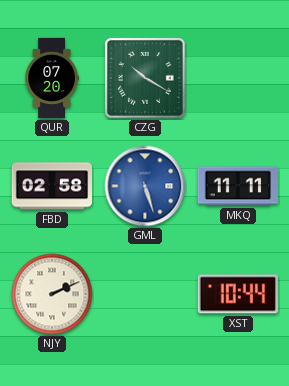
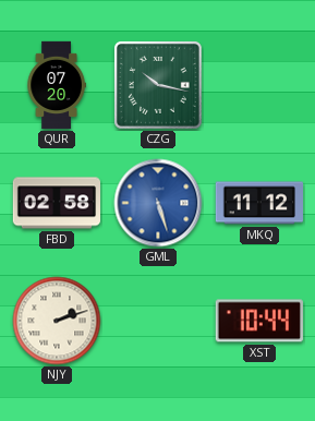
CZG: 10:20 -> 10:17
MKQ: 11:11 -> 11:12
NJY: 2:11 -> 2:12
